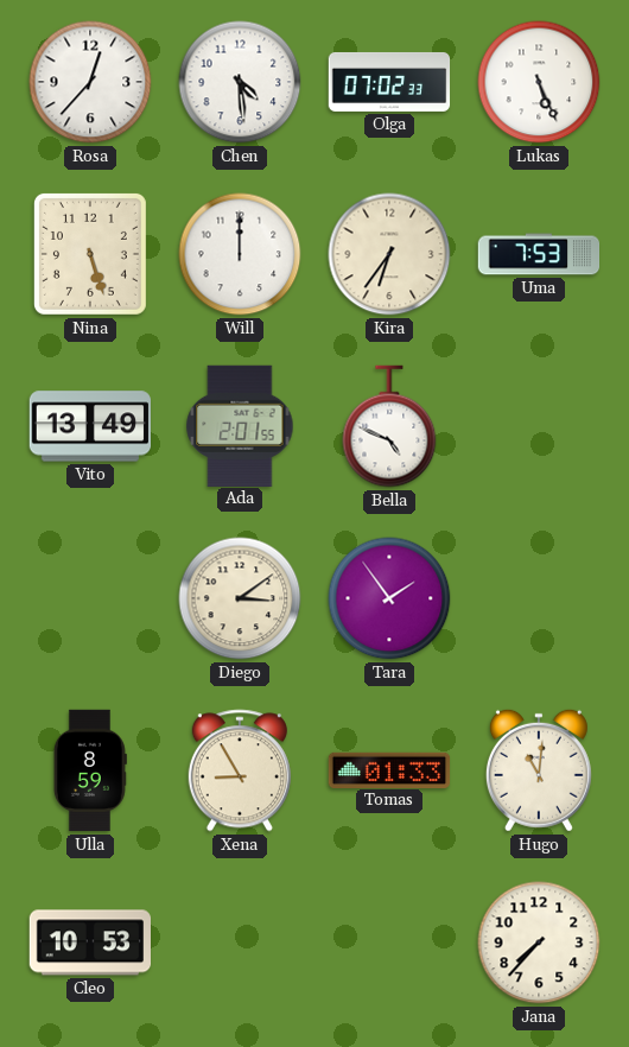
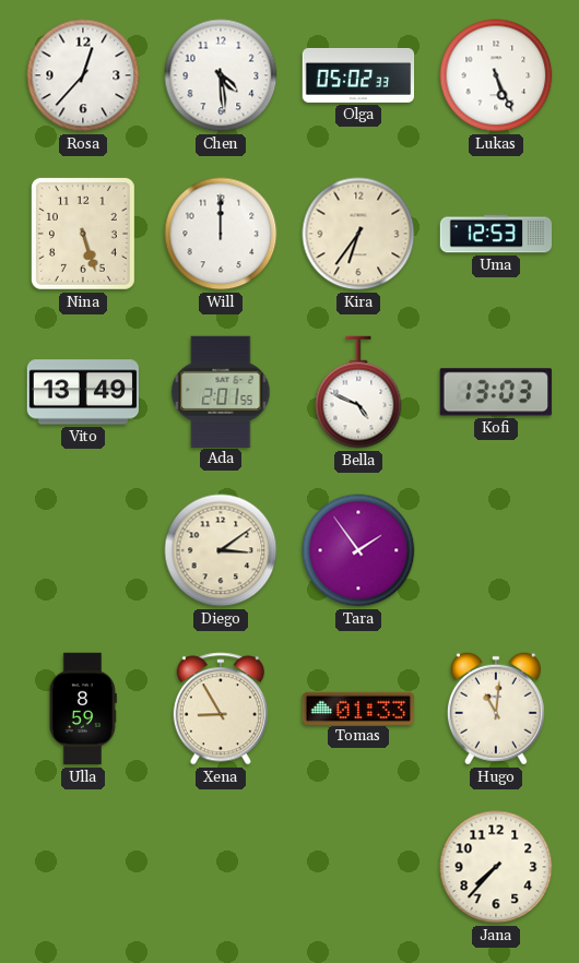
Olga: 07:02 -> 05:02
Uma: 7:53 -> 12:53
Kofi: none -> 13:03
Cleo: 10:53 -> none
